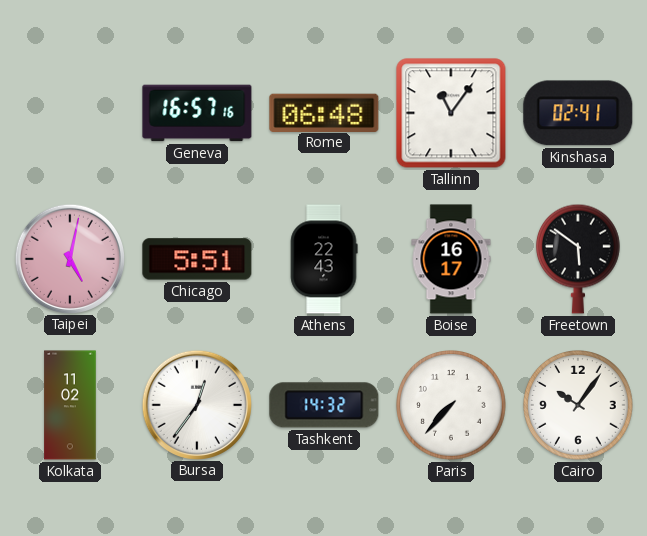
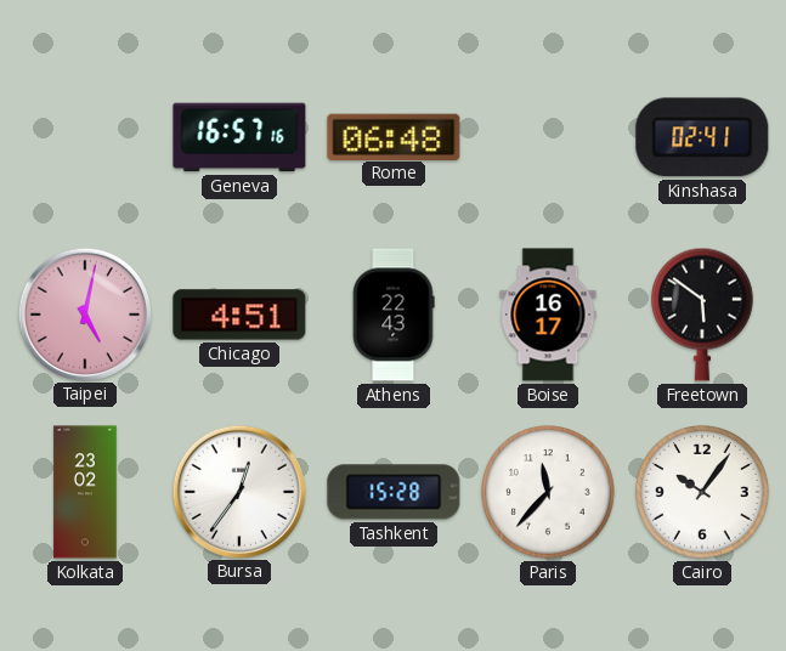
Tallinn: 11:06 -> none
Chicago: 5:51 -> 4:51
Kolkata: 11:02 -> 23:02
Tashkent: 14:32 -> 15:28
Paris: 7:37 -> 11:37
